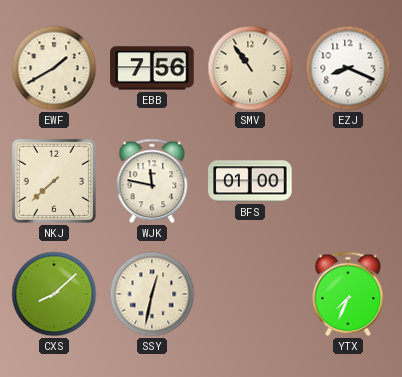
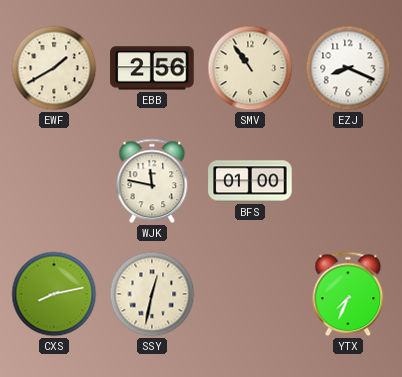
EBB: 7:56 -> 2:56
NKJ: 7:38 -> none
CXS: 8:08 -> 8:13
